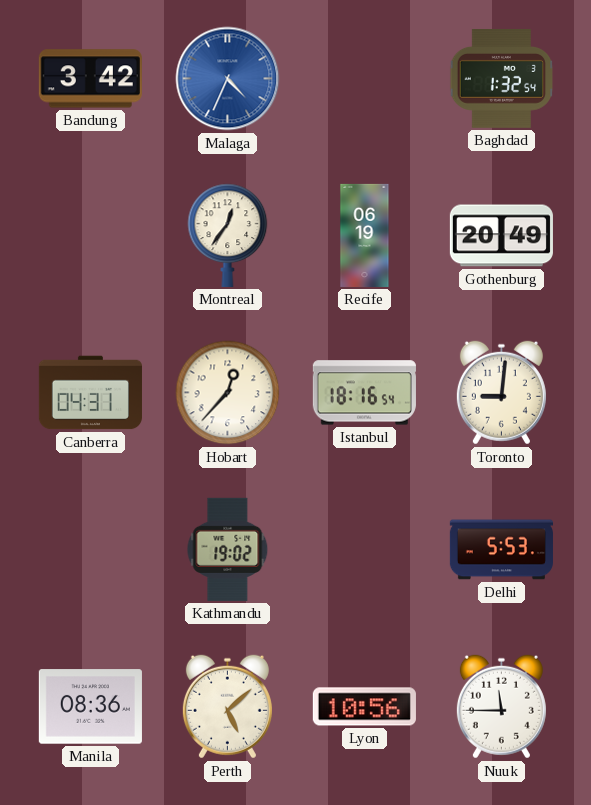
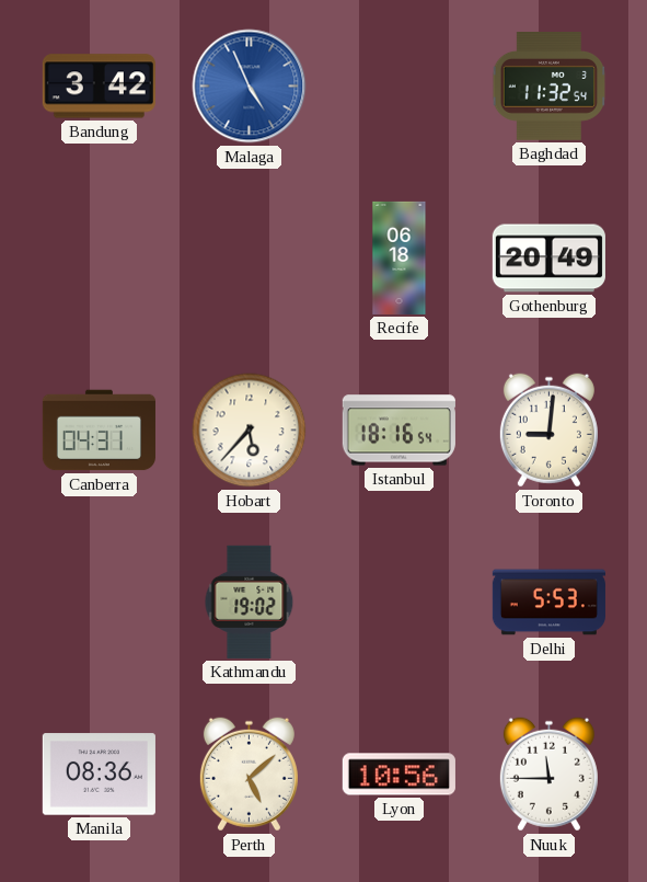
Malaga: 4:34 -> 4:56
Baghdad: 1:32 -> 11:32
Montreal: 12:36 -> none
Recife: 06:19 -> 06:18
Hobart: 12:37 -> 5:37
